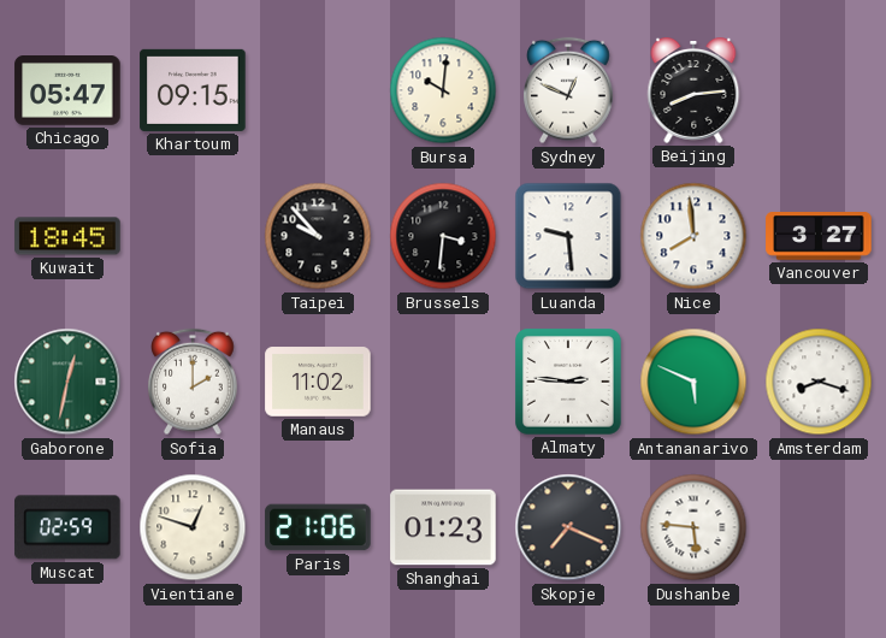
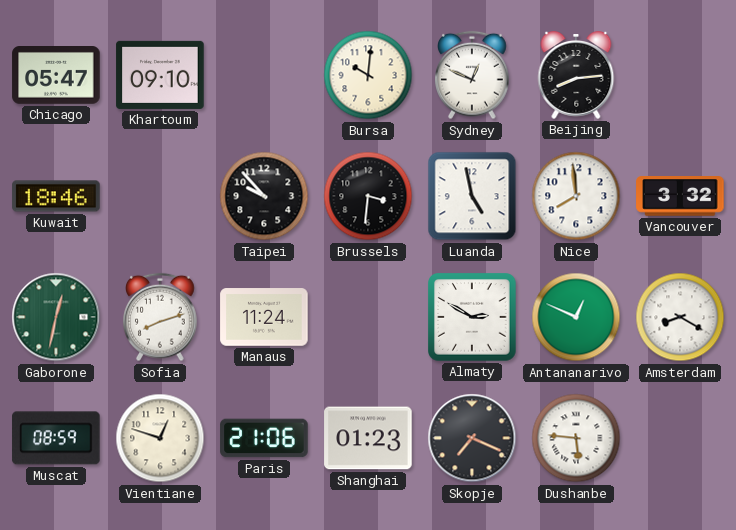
Khartoum: 09:15 -> 09:10
Kuwait: 18:45 -> 18:46
Luanda: 9:29 -> 4:58
Vancouver: 3:27 -> 3:32
Sofia: 2:00 -> 8:12
Manaus: 11:02 -> 11:24
Almaty: 2:46 -> 2:50
Antananarivo: 5:49 -> 12:49
Amsterdam: 8:18 -> 8:20
Muscat: 02:59 -> 08:59
